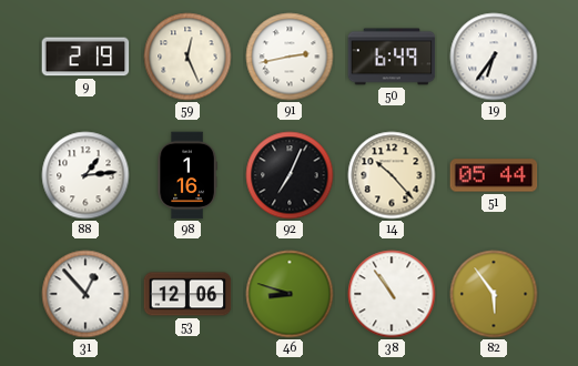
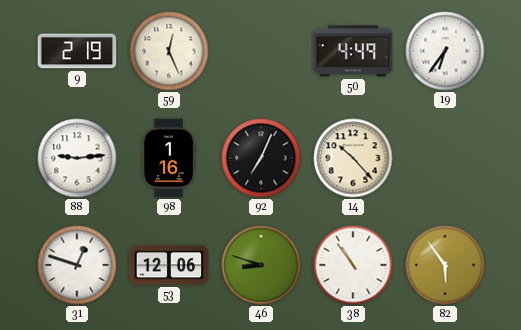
91: 2:43 -> none
50: 6:49 -> 4:49
88: 1:14 -> 9:14
51: 05:44 -> none
31: 12:53 -> 12:48
